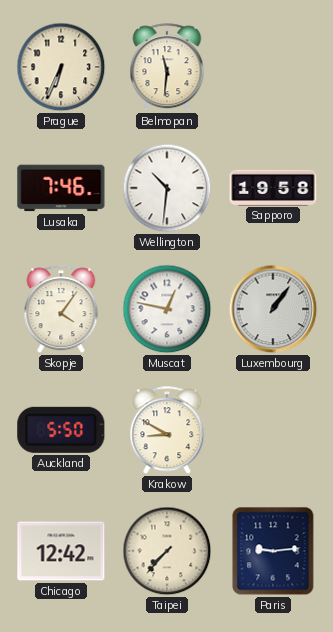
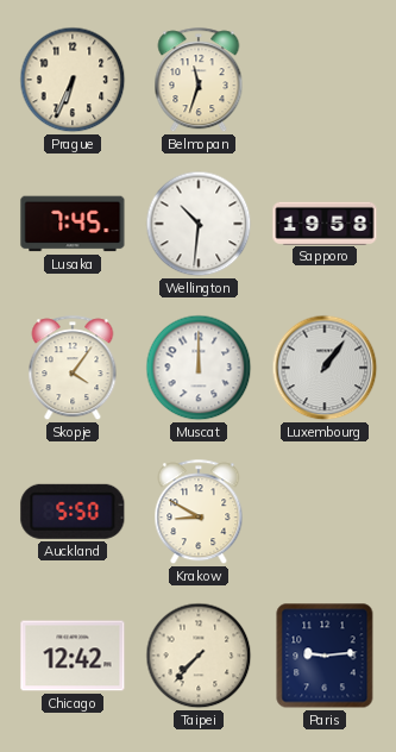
Belmopan: 11:31 -> 11:33
Lusaka: 7:46 -> 7:45
Muscat: 12:47 -> 12:00
